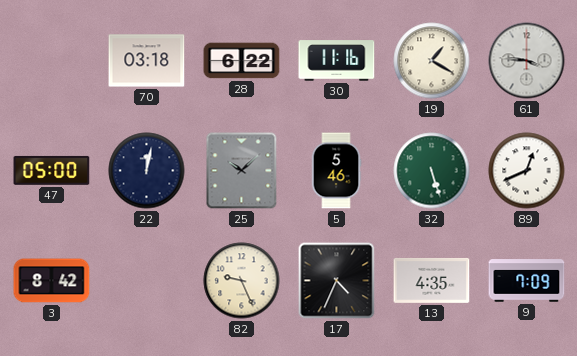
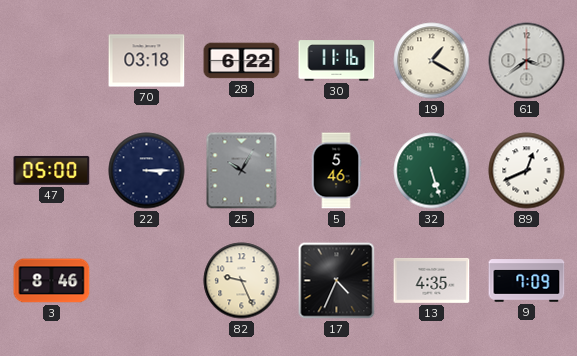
61: 3:46 -> 3:39
22: 12:02 -> 3:15
25: 10:08 -> 10:05
3: 8:42 -> 8:46
